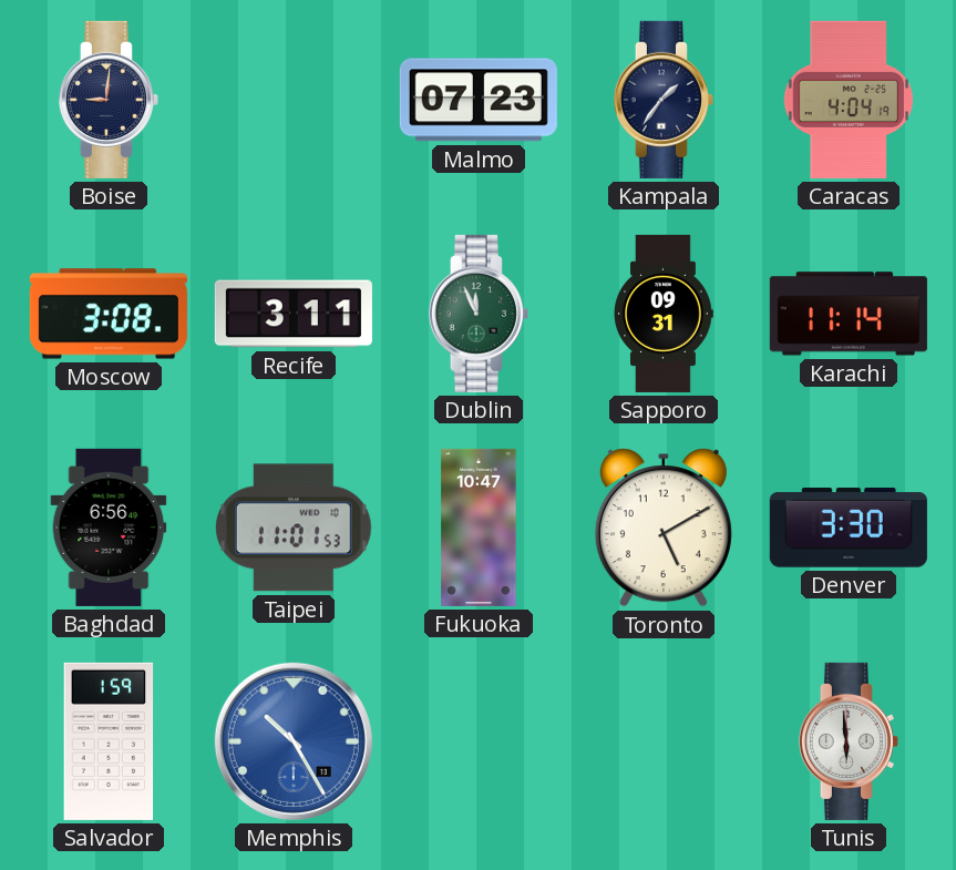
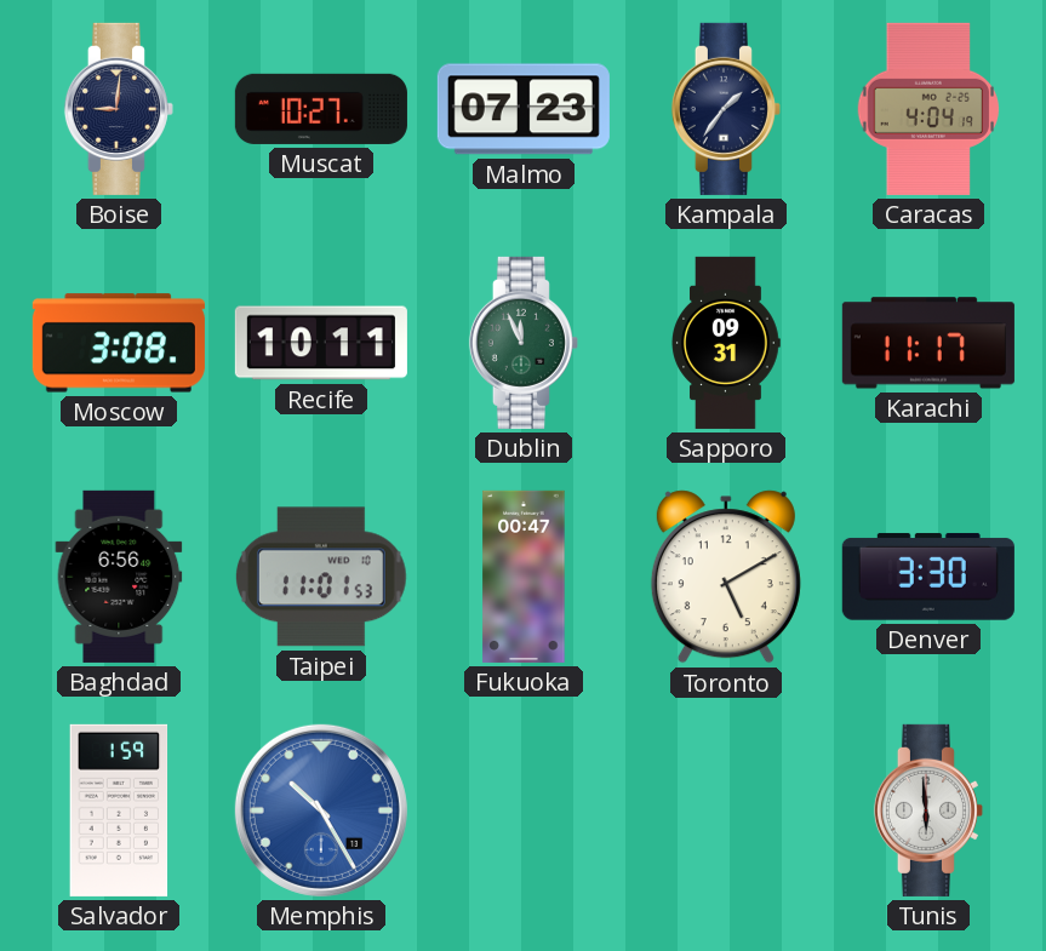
Muscat: none -> 10:27
Recife: 3:11 -> 10:11
Karachi: 11:14 -> 11:17
Fukuoka: 10:47 -> 00:47
